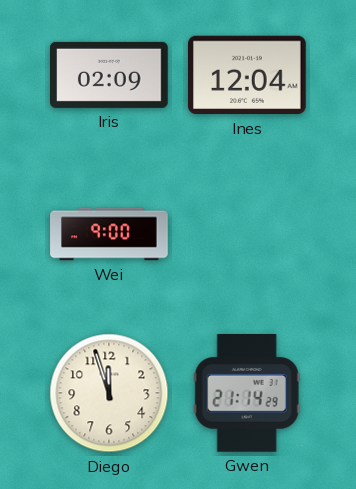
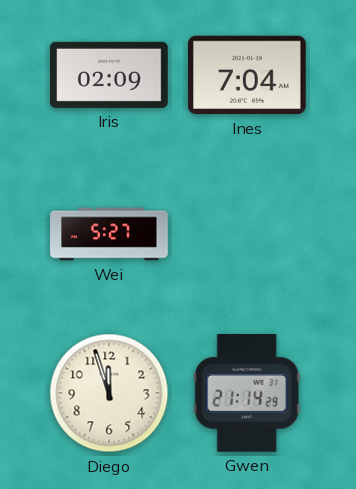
Ines: 12:04 -> 7:04
Wei: 9:00 -> 5:27
